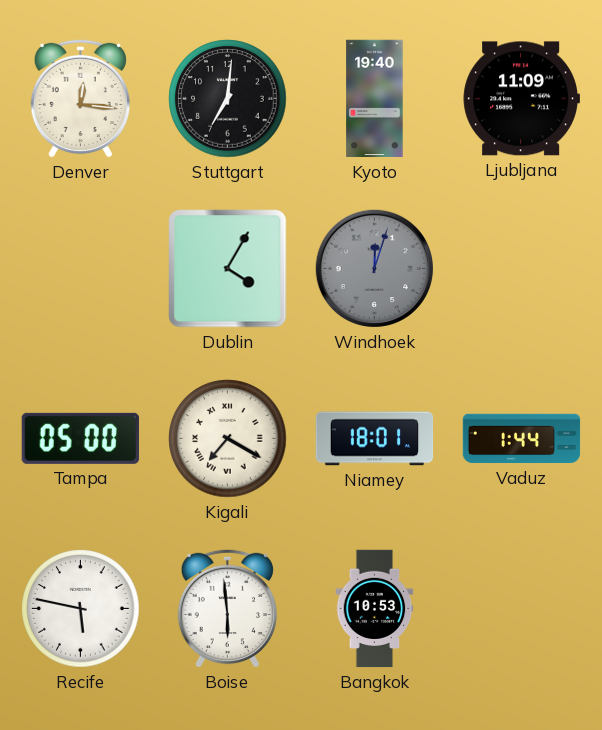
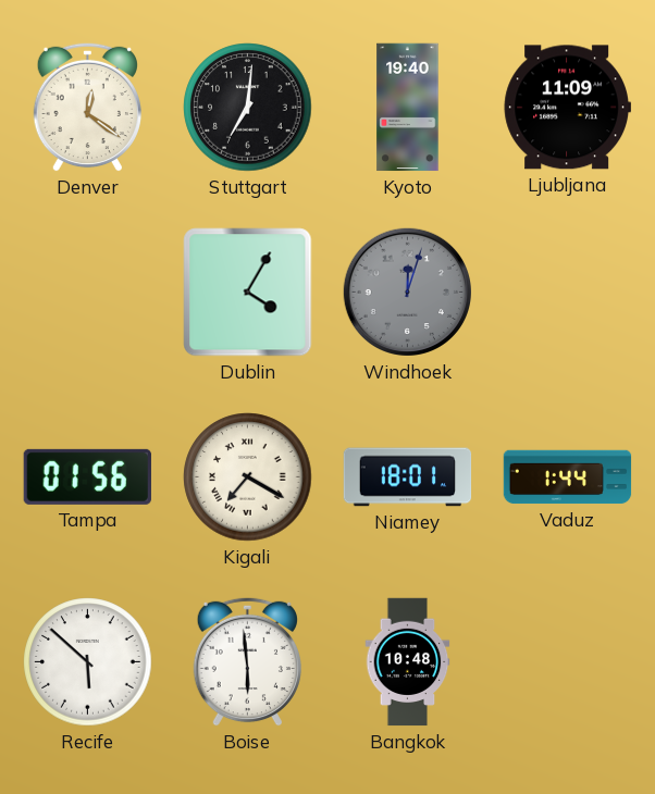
Denver: 12:16 -> 12:21
Tampa: 05:00 -> 01:56
Recife: 5:47 -> 5:52
Bangkok: 10:53 -> 10:48
